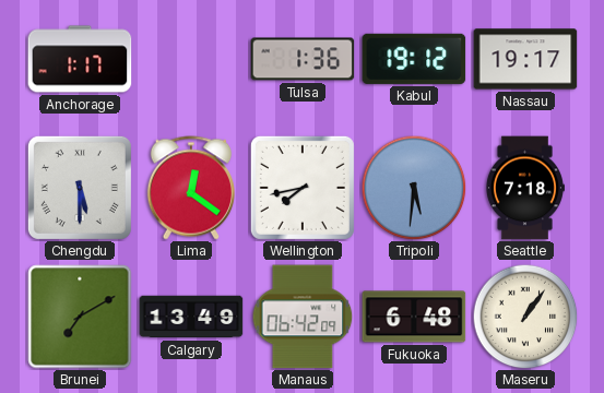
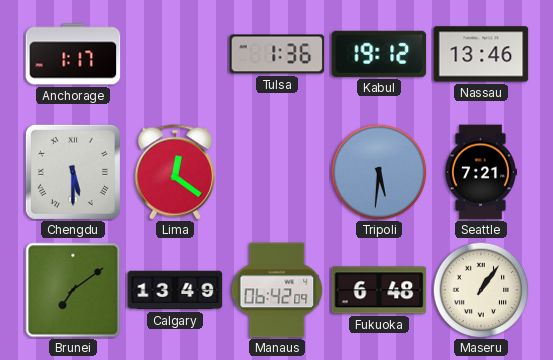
Nassau: 19:17 -> 13:46
Wellington: 7:43 -> none
Seattle: 7:18 -> 7:21
Brunei: 7:10 -> 7:09
